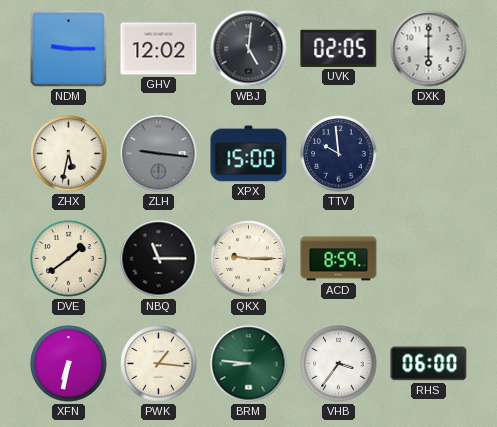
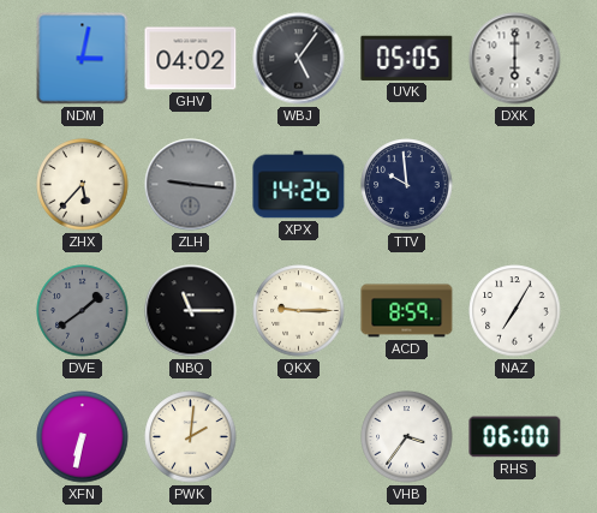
NDM: 9:15 -> 3:02
GHV: 12:02 -> 04:02
WBJ: 5:01 -> 5:06
UVK: 02:05 -> 05:05
ZHX: 5:32 -> 5:37
XPX: 15:00 -> 14:26
DVE dial: cream -> grey
NAZ: none -> 7:05
PWK: 1:16 -> 2:01
BRM: 8:46 -> none
